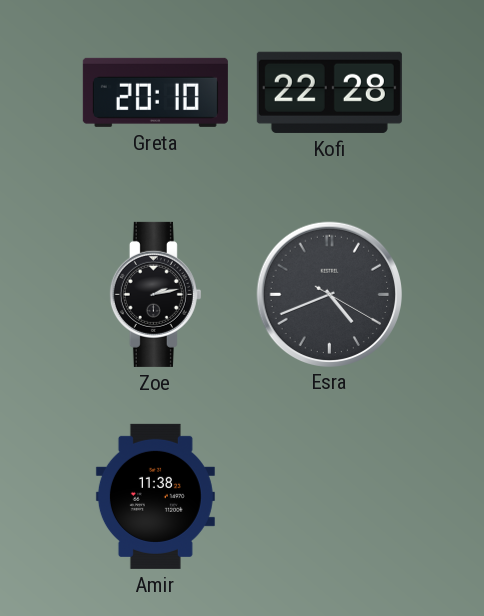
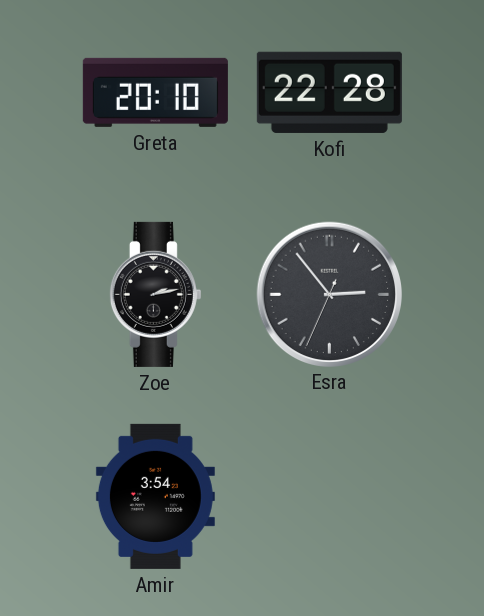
Esra: 4:41 -> 2:53
Amir: 11:38 -> 3:54
